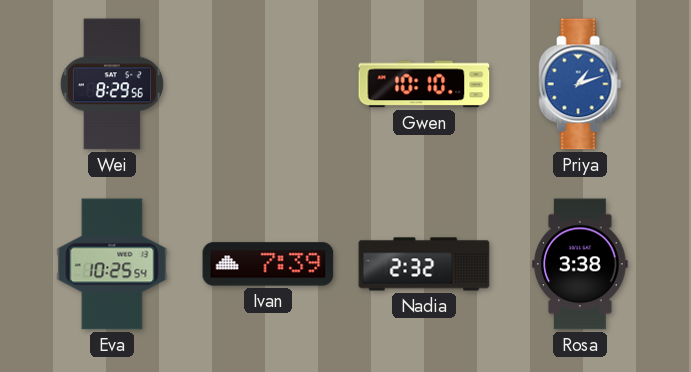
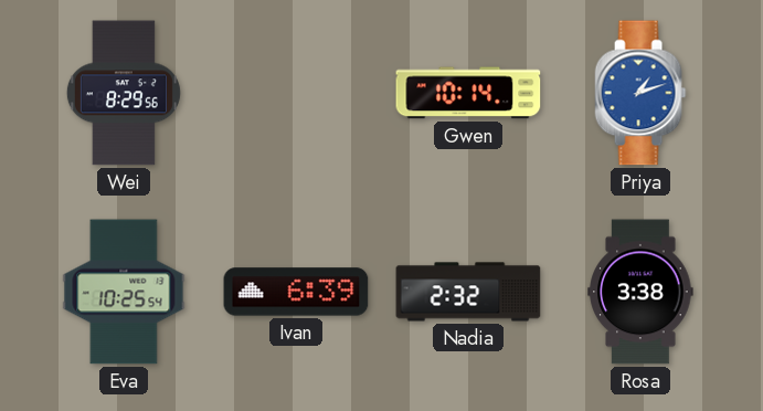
Gwen: 10:10 -> 10:14
Ivan: 7:39 -> 6:39
